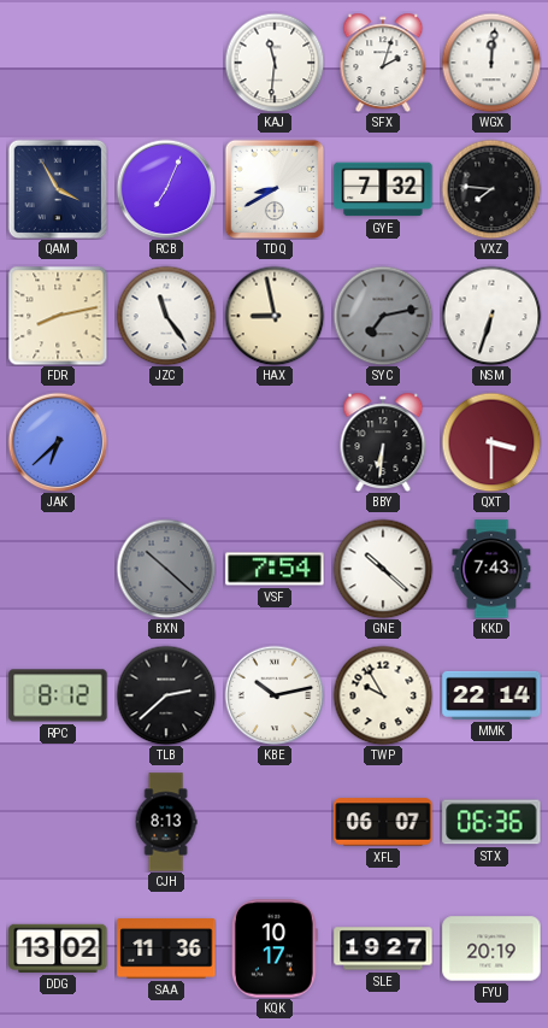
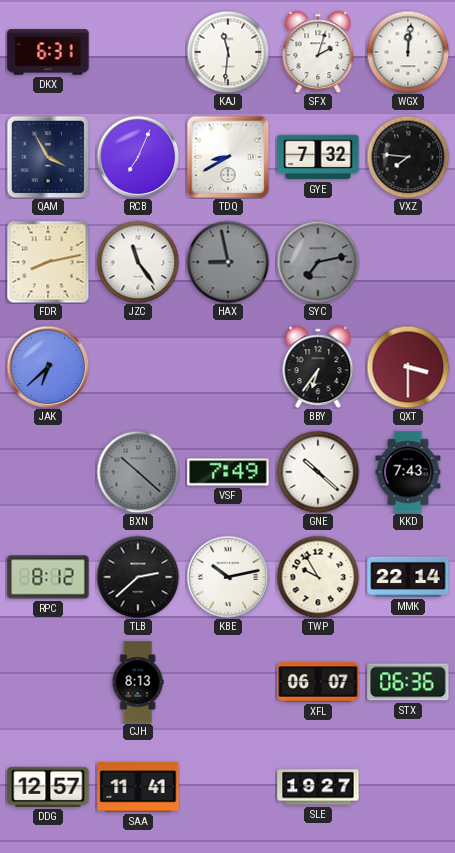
DKX: none -> 6:31
HAX dial: cream -> grey
NSM: 6:33 -> none
BBY: 6:31 -> 6:36
VSF: 7:54 -> 7:49
DDG: 13:02 -> 12:57
SAA: 11:36 -> 11:41
KQK: 10:17 -> none
FYU: 20:19 -> none
